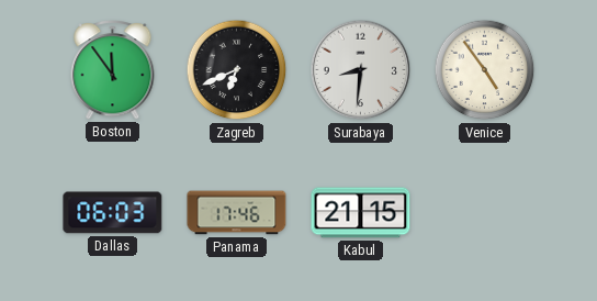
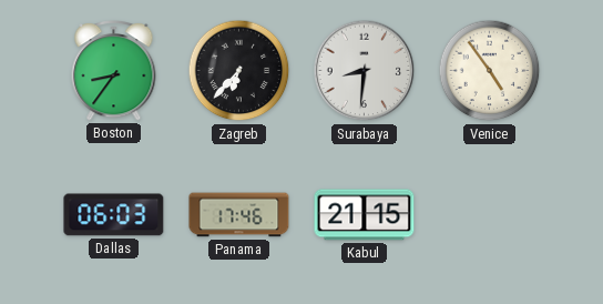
Boston: 11:54 -> 8:36
Zagreb: 6:41 -> 6:37
